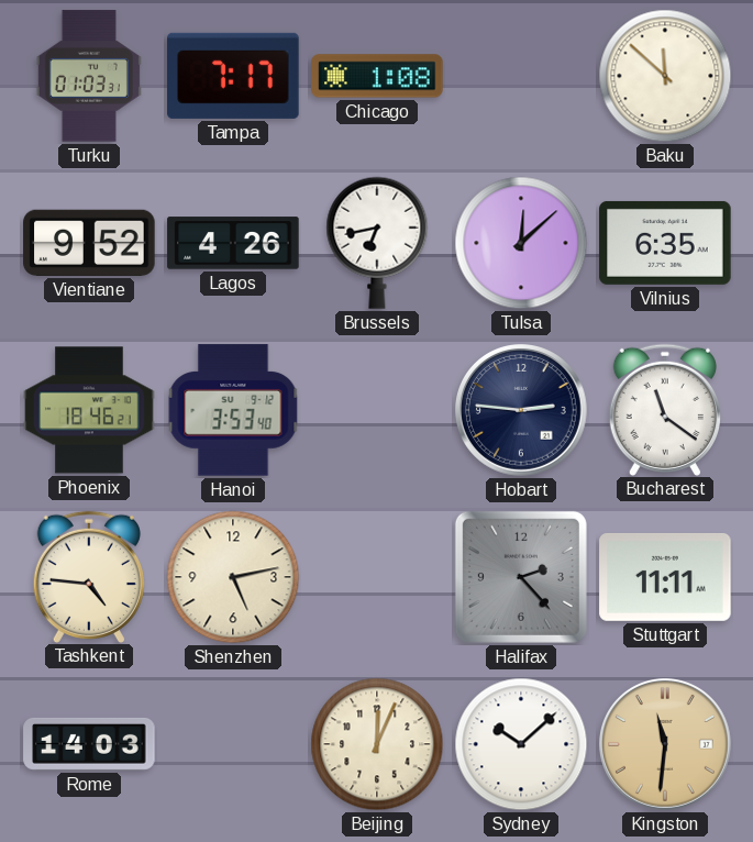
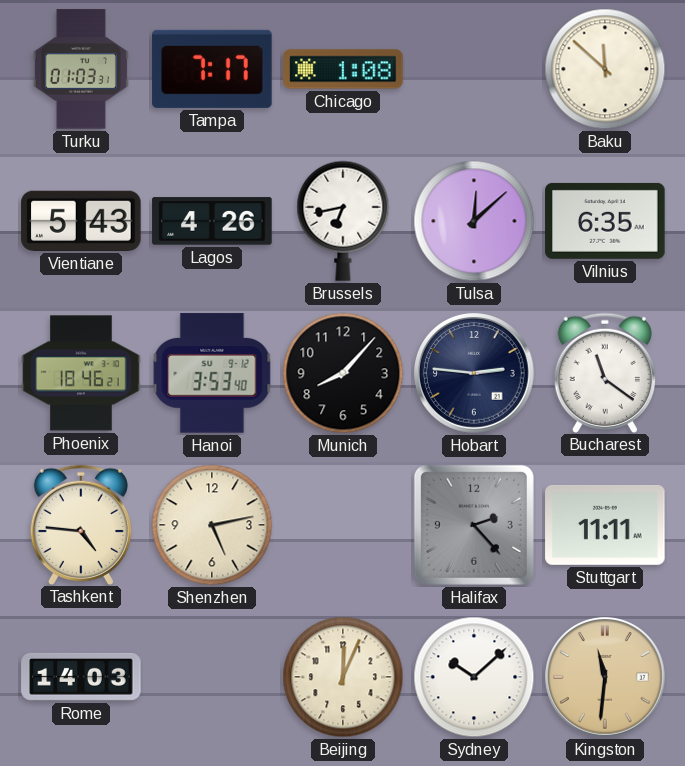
Vientiane: 9:52 -> 5:43
Munich: none -> 8:07
